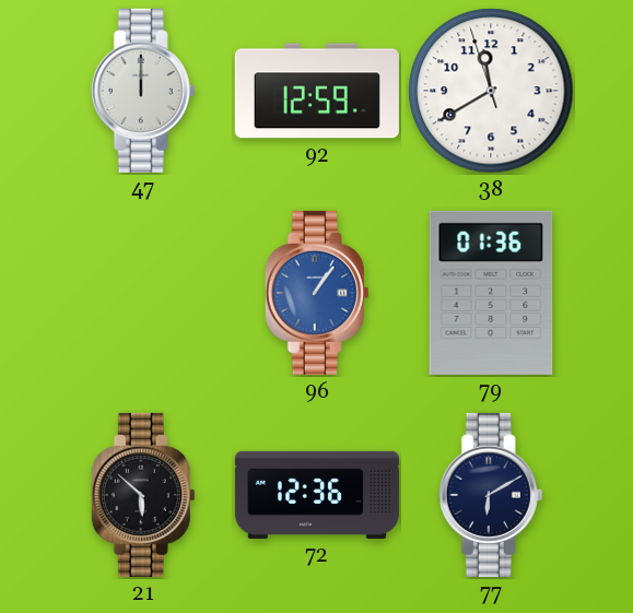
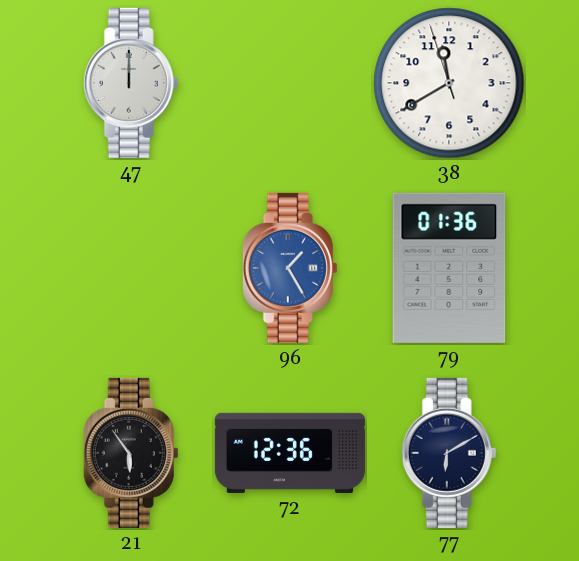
92: 12:59 -> none
96: 1:06 -> 1:25
21: 5:52 -> 5:54
